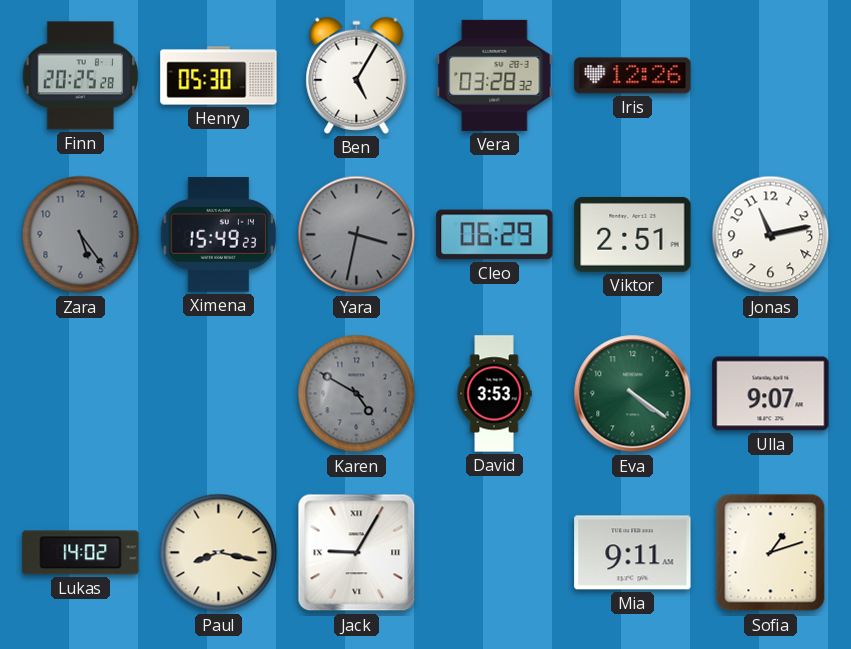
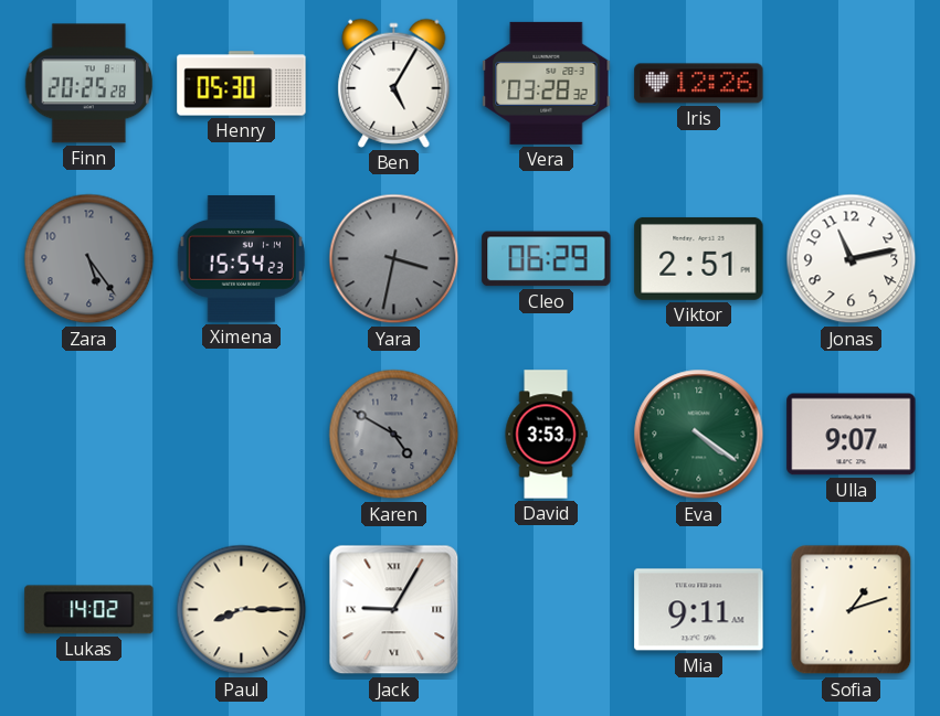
Ximena: 15:49 -> 15:54
Paul: 8:17 -> 8:15
